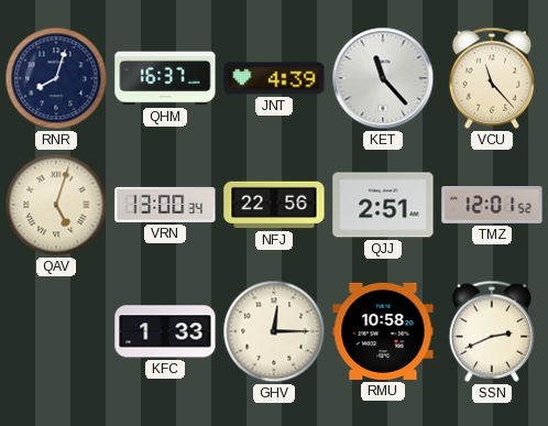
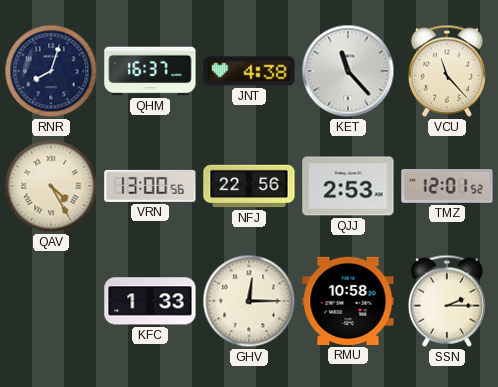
JNT: 4:39 -> 4:38
QAV: 5:03 -> 4:25
VRN: 13:00:34 -> 13:00:56
QJJ: 2:51 -> 2:53
SSN: 2:41 -> 2:15
